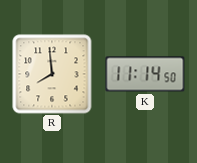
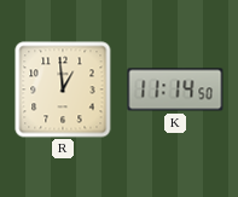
R: 7:59 -> 12:59
